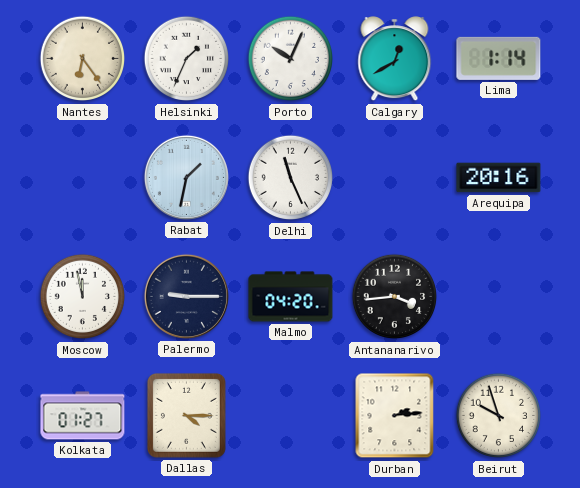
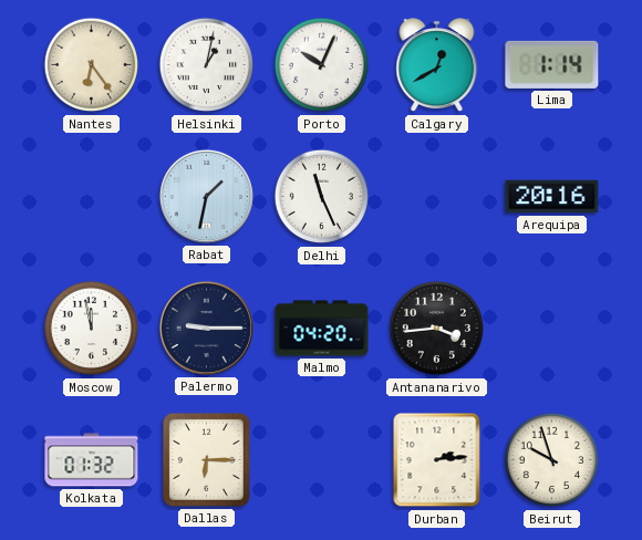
Helsinki: 1:34 -> 1:02
Kolkata: 01:27 -> 01:32
Dallas: 4:15 -> 6:15
